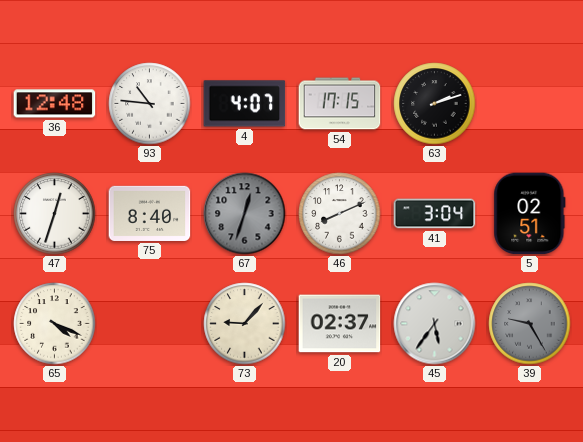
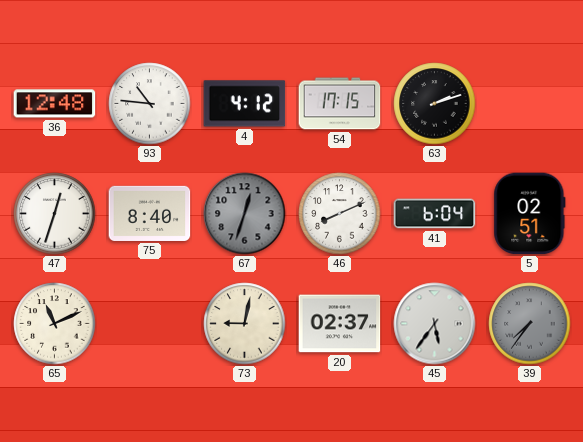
4: 4:07 -> 4:12
41: 3:04 -> 6:04
65: 4:19 -> 11:11
73: 9:07 -> 9:02
39: 9:25 -> 7:36
